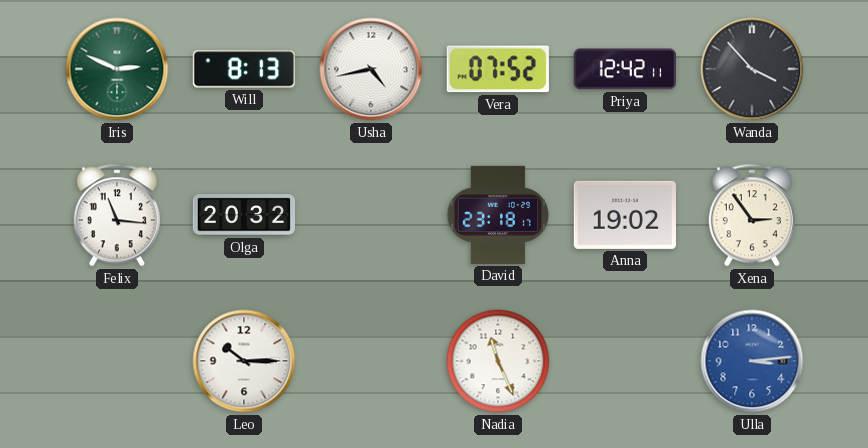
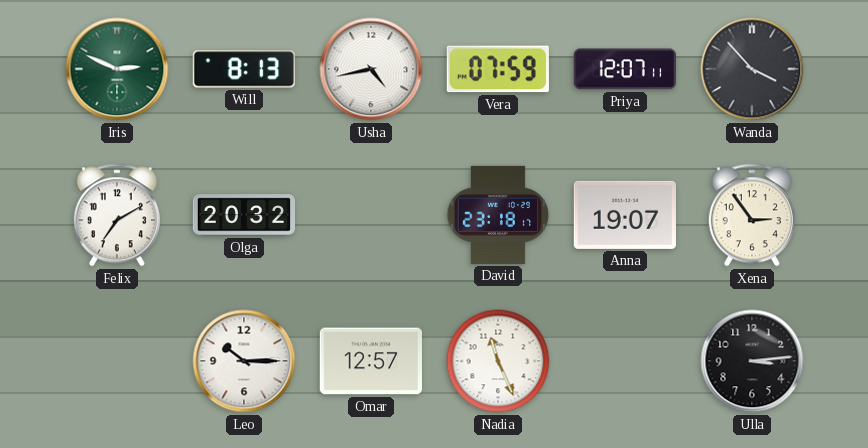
Vera: 07:52 -> 07:59
Priya: 12:42 -> 12:07
Felix: 11:16 -> 7:10
Anna: 19:02 -> 19:07
Omar: none -> 12:57
Ulla dial: blue -> black
